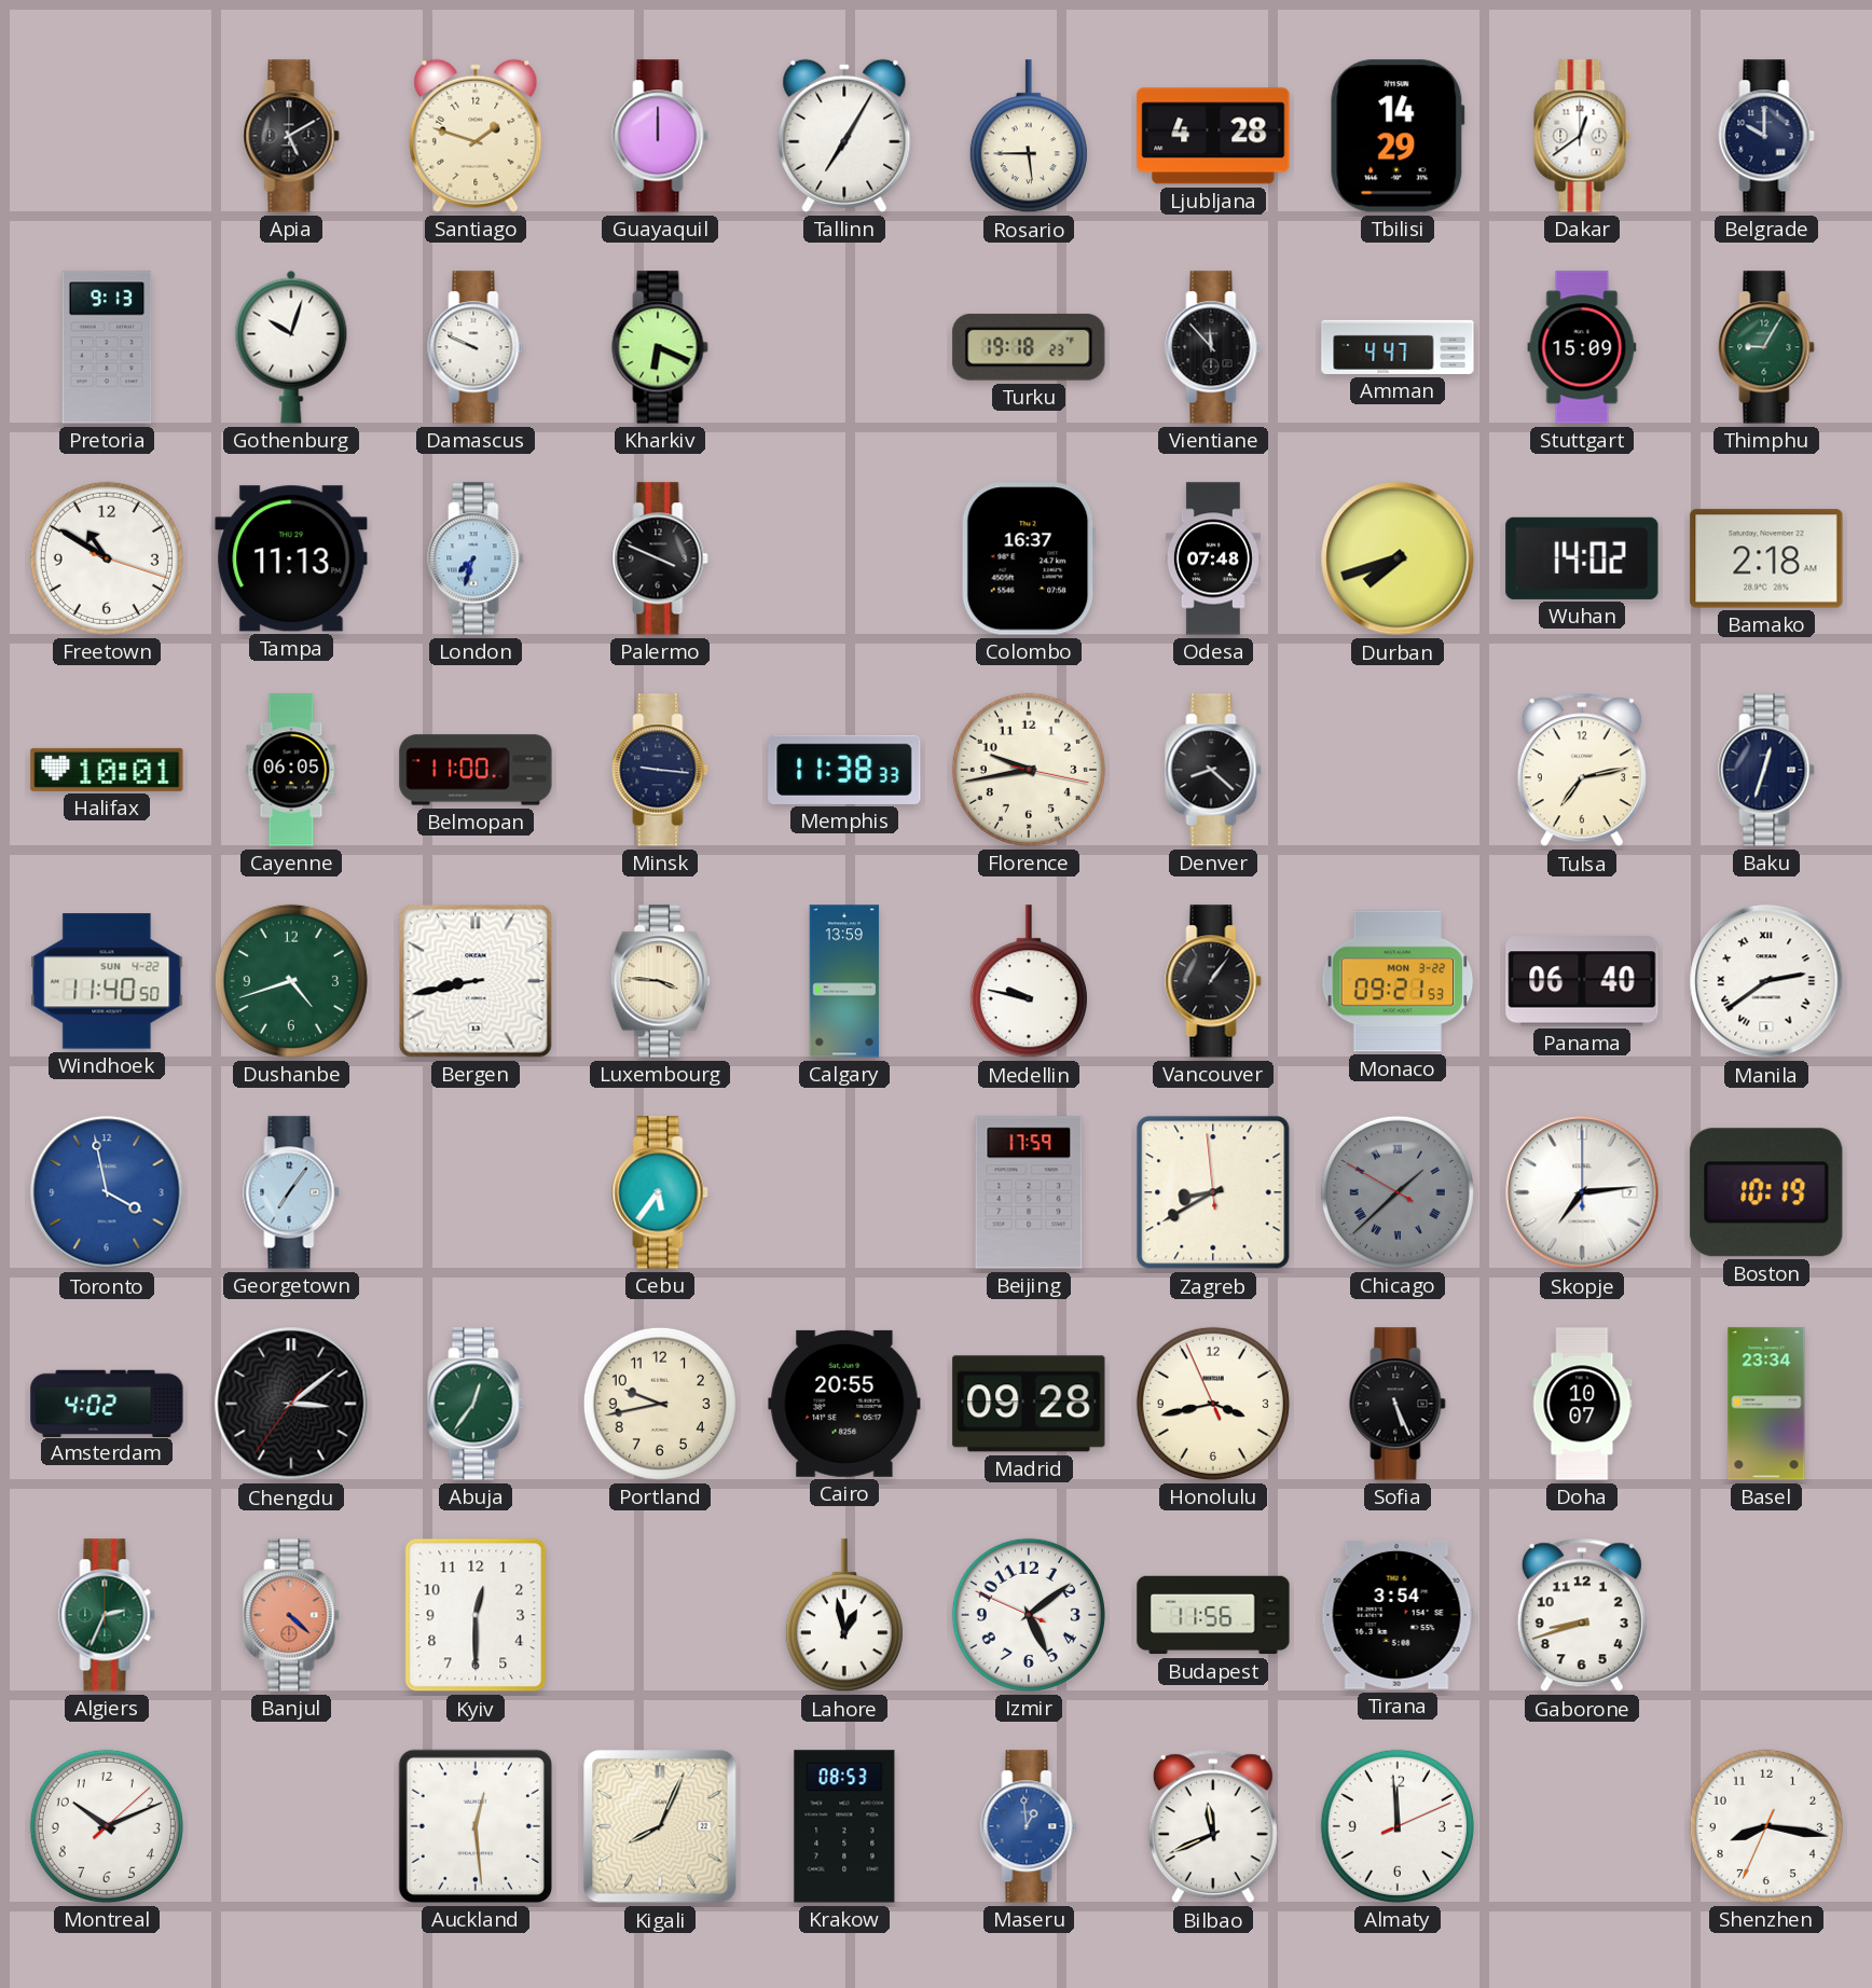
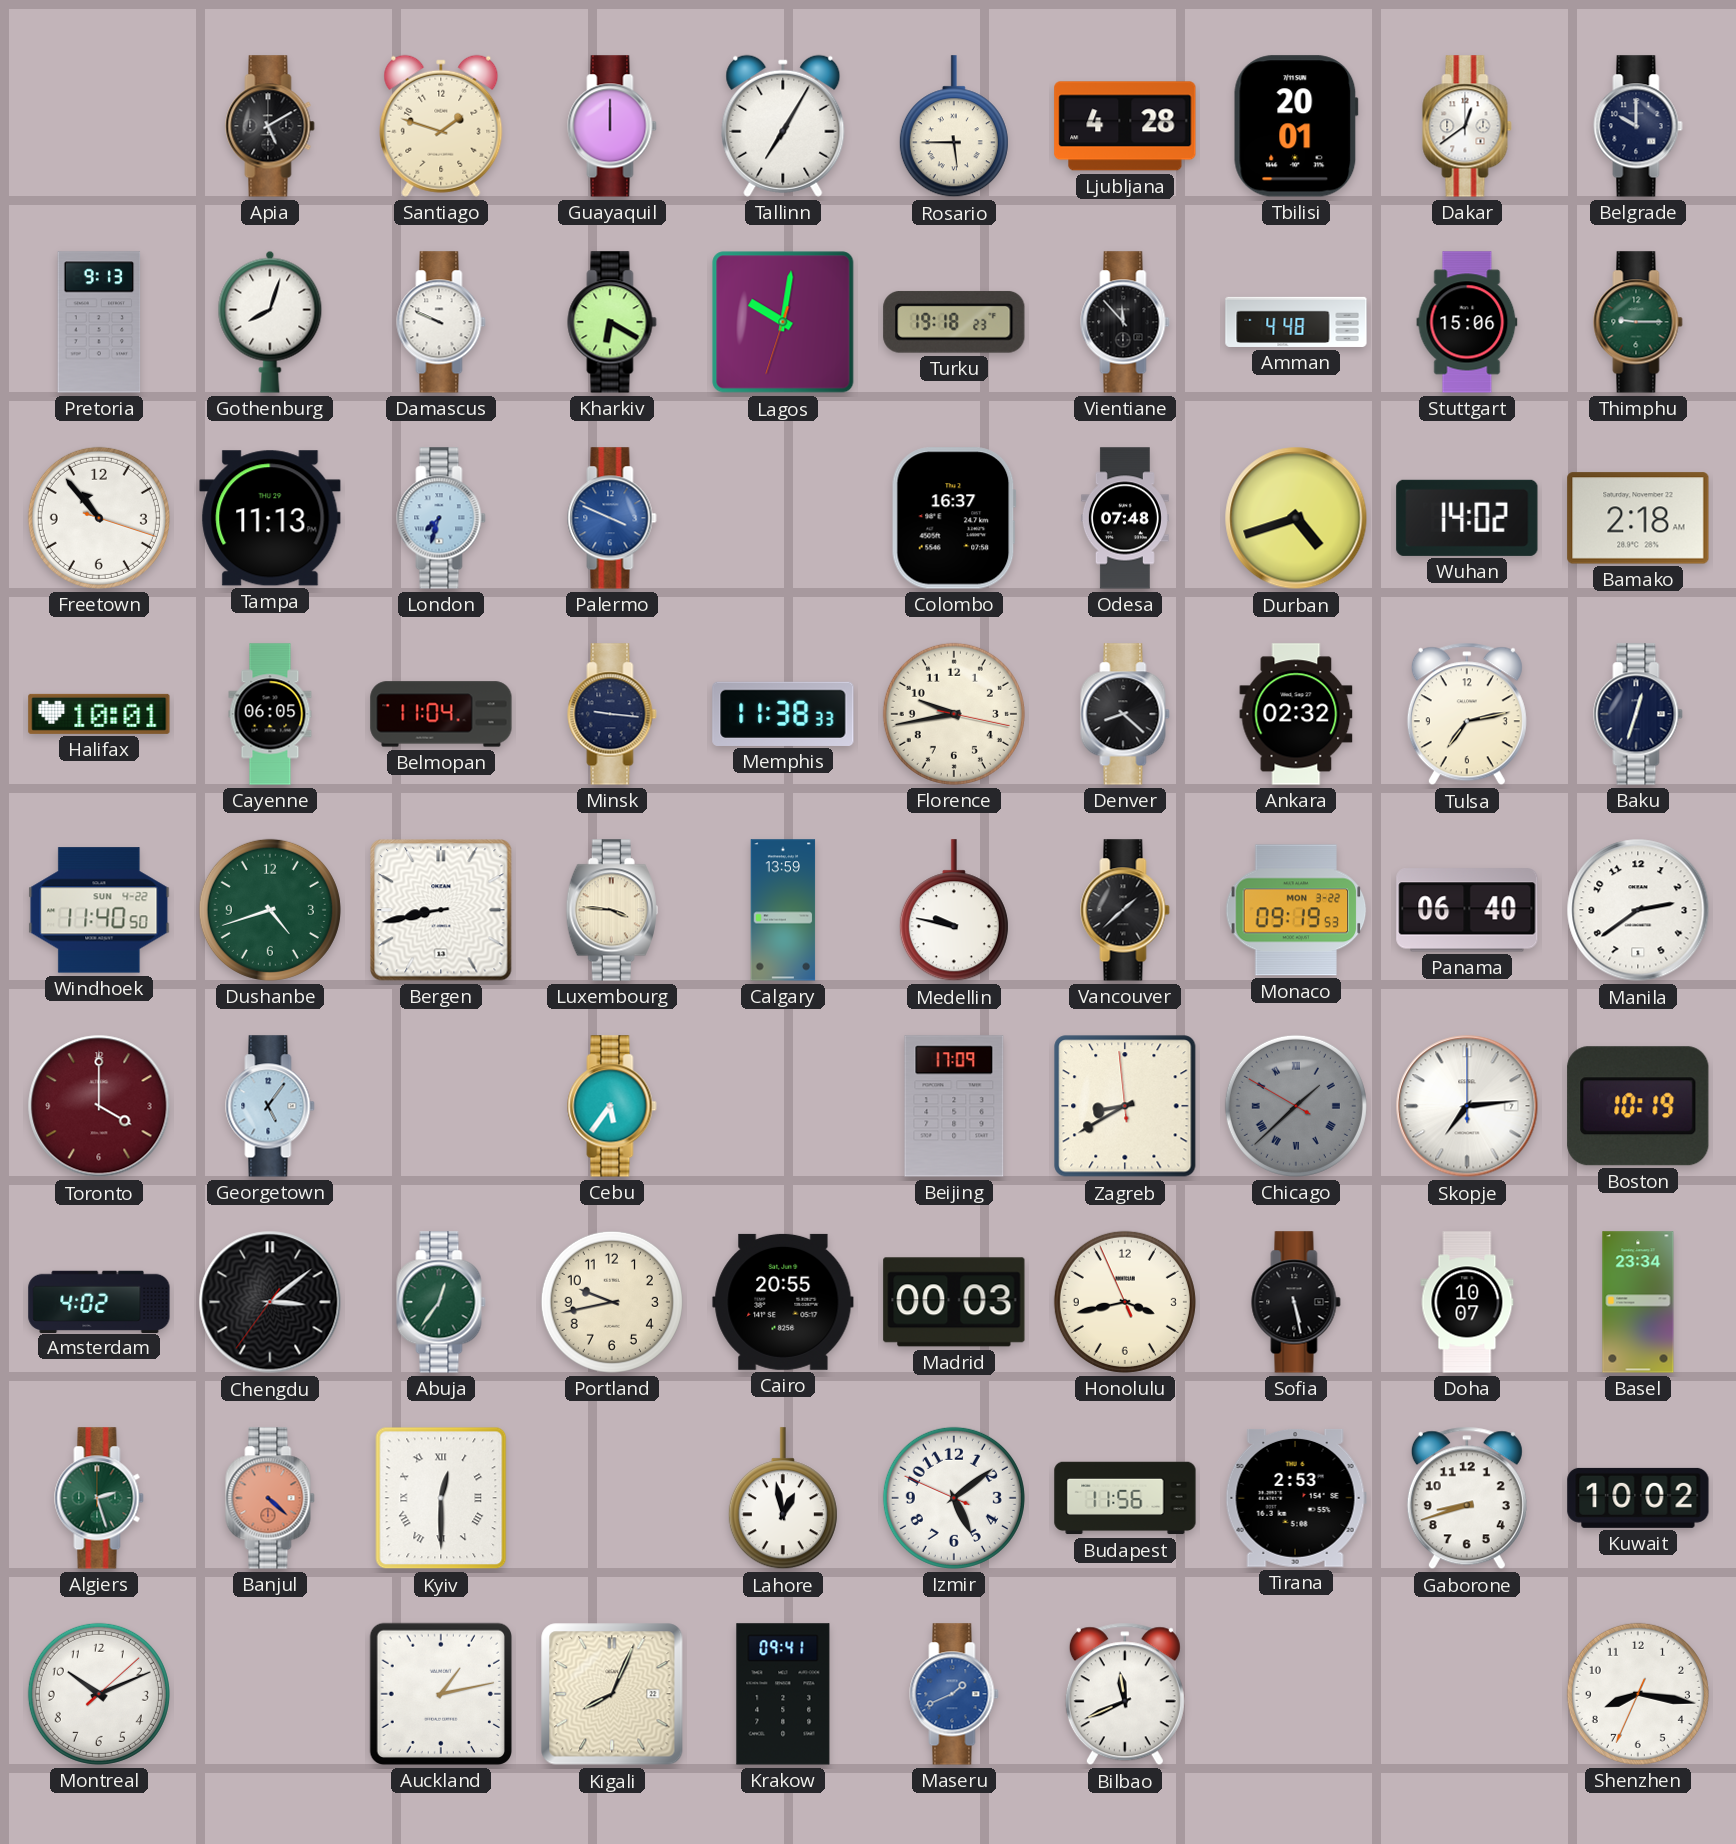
Tbilisi: 14:29 -> 20:01
Gothenburg: 10:03 -> 8:03
Kharkiv: 6:19 -> 6:20
Lagos: none -> 10:01
Amman: 4:47 -> 4:48
Stuttgart: 15:09 -> 15:06
Thimphu: 9:05 -> 9:15
Freetown: 10:50 -> 10:53
Palermo dial: black -> blue
Durban: 7:42 -> 4:42
Belmopan: 11:00 -> 11:04
Ankara: none -> 02:32
Vancouver: 1:06 -> 1:38
Monaco: 09:21 -> 09:19
Manila numerals: Roman -> Arabic
Toronto: 3:58 -> 4:00
Toronto dial: blue -> burgundy
Georgetown: 7:06 -> 5:06
Beijing: 17:59 -> 17:09
Madrid: 09:28 -> 00:03
Sofia: 5:26 -> 5:28
Algiers: 2:34 -> 2:27
Kyiv numerals: Arabic -> Roman
Tirana: 3:54 -> 2:53
Kuwait: none -> 10:02
Auckland: 12:29 -> 1:13
Krakow: 08:53 -> 09:41
Maseru: 12:59 -> 1:41
Almaty: 11:59 -> none
